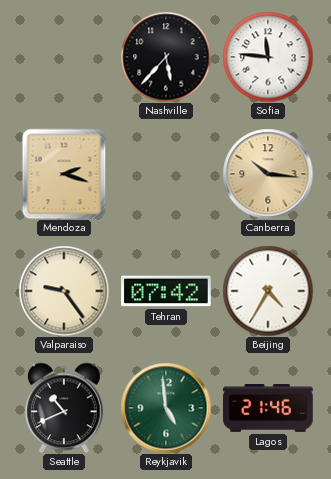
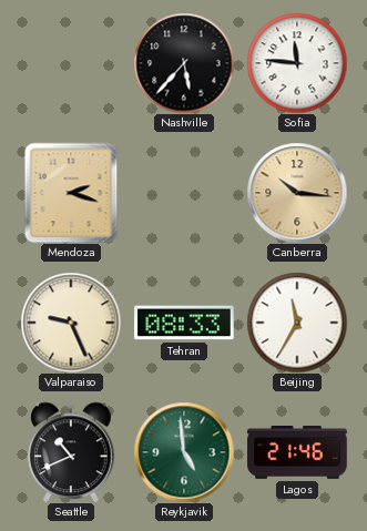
Valparaiso: 9:24 -> 9:26
Tehran: 07:42 -> 08:33
Beijing: 4:35 -> 11:35
